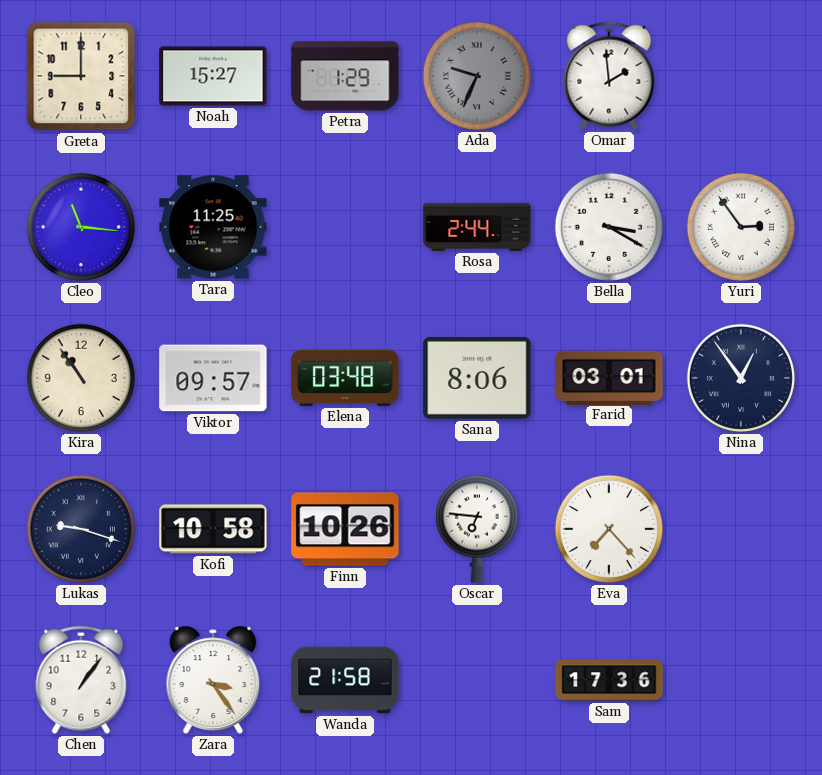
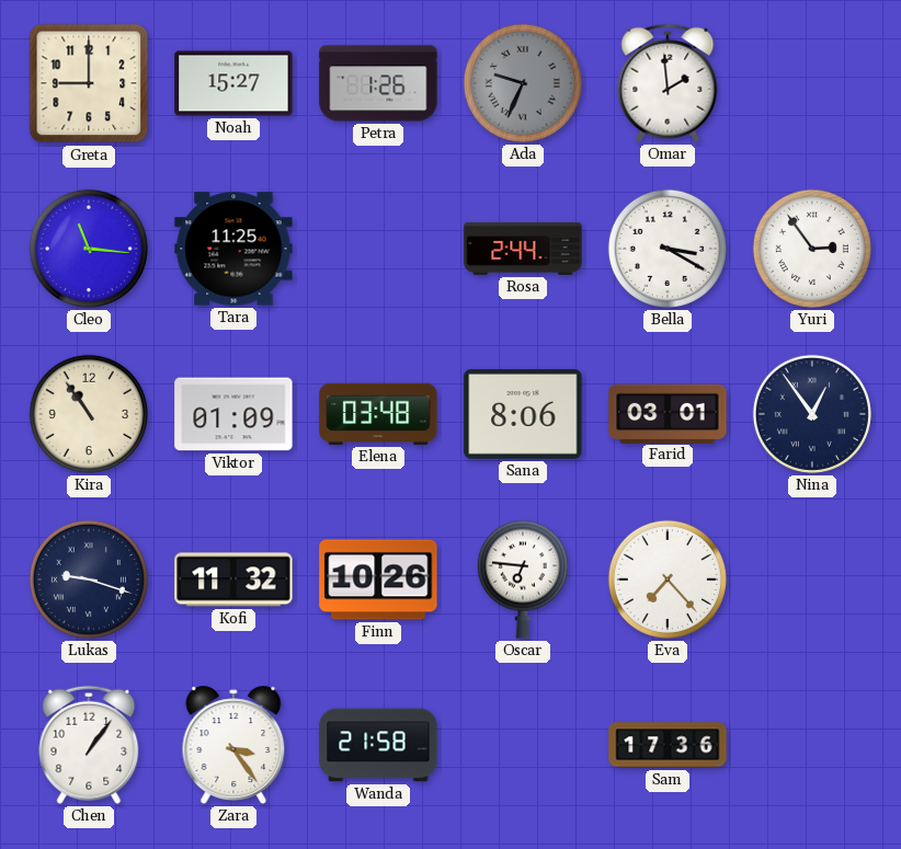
Petra: 1:29 -> 1:26
Viktor: 09:57 -> 01:09
Kofi: 10:58 -> 11:32
